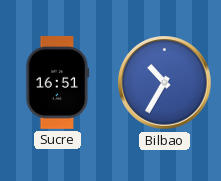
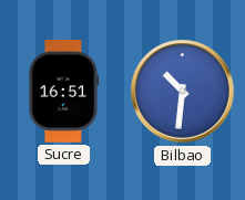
Bilbao: 10:35 -> 10:31
